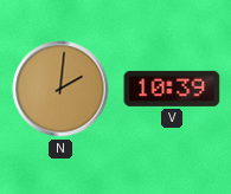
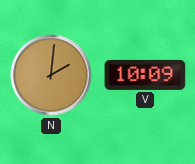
V: 10:39 -> 10:09
